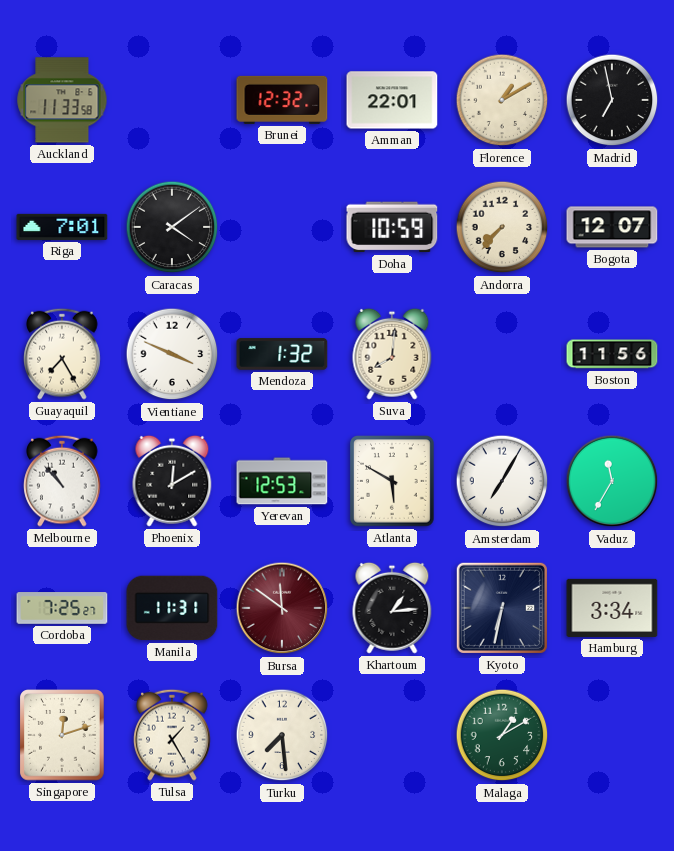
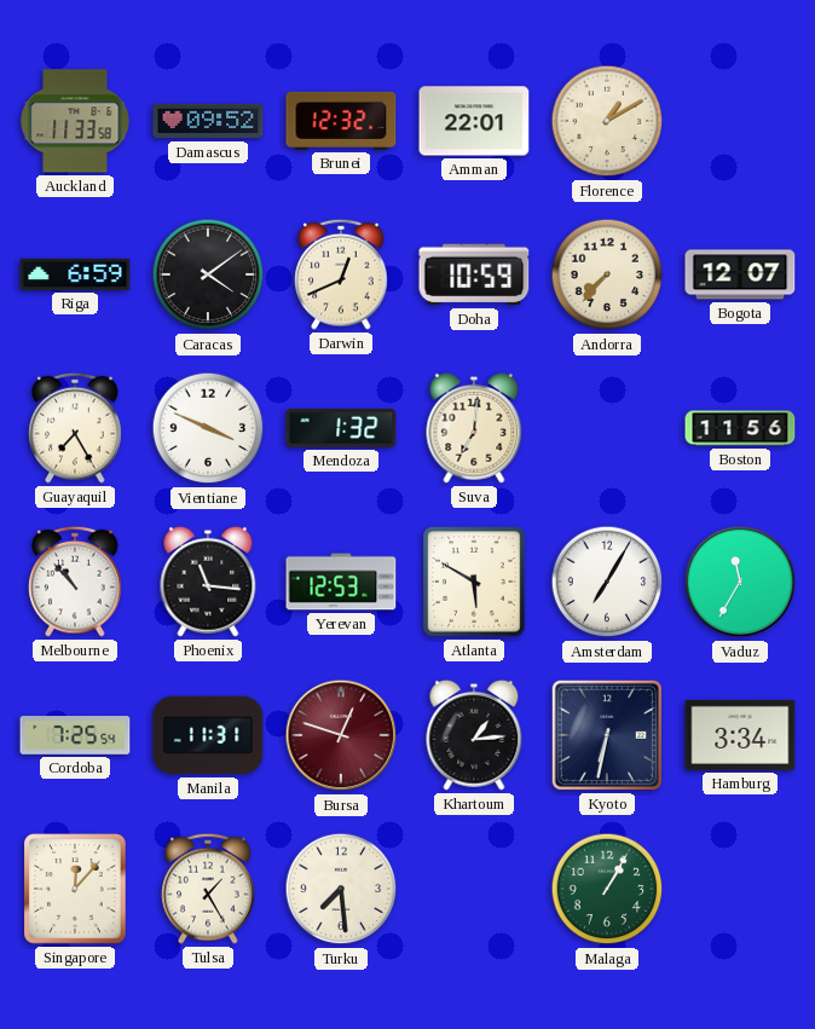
Damascus: none -> 09:52
Madrid: 6:58 -> none
Riga: 7:01 -> 6:59
Darwin: none -> 12:41
Suva: 8:01 -> 7:01
Phoenix: 12:10 -> 11:16
Cordoba: 7:25:27 -> 7:25:54
Bursa: 11:51 -> 12:48
Singapore: 12:12 -> 12:07
Malaga: 1:10 -> 1:05
